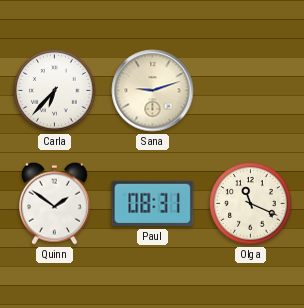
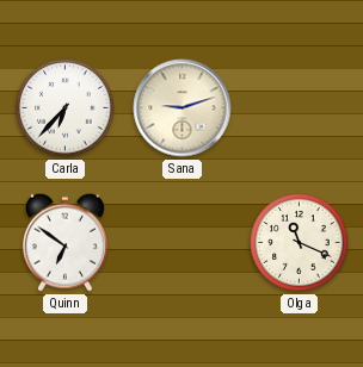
Quinn: 1:51 -> 6:51
Paul: 08:31 -> none
